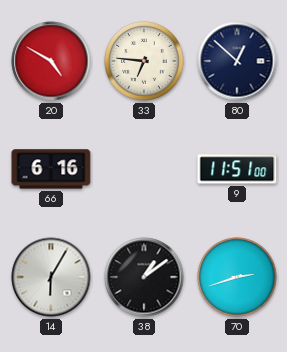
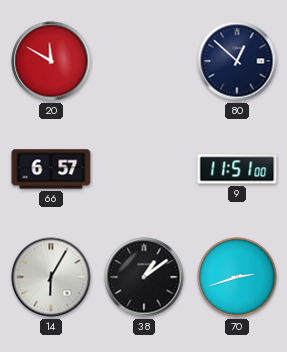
20: 4:50 -> 11:50
33: 6:46 -> none
66: 6:16 -> 6:57
